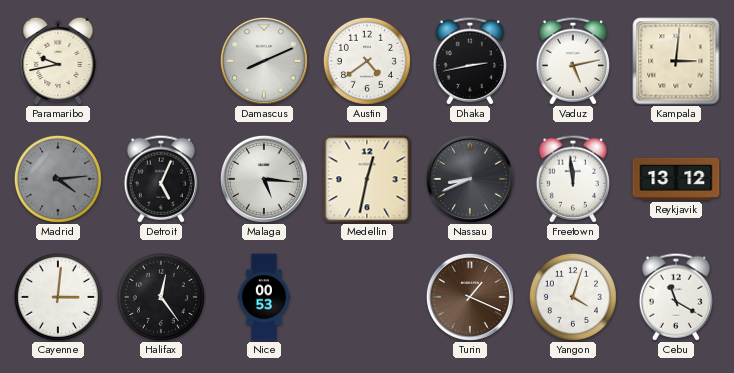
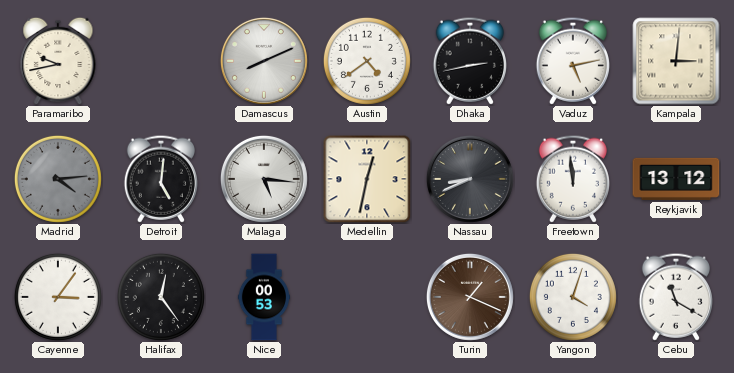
Detroit: 5:04 -> 5:01
Cayenne: 3:01 -> 3:06
